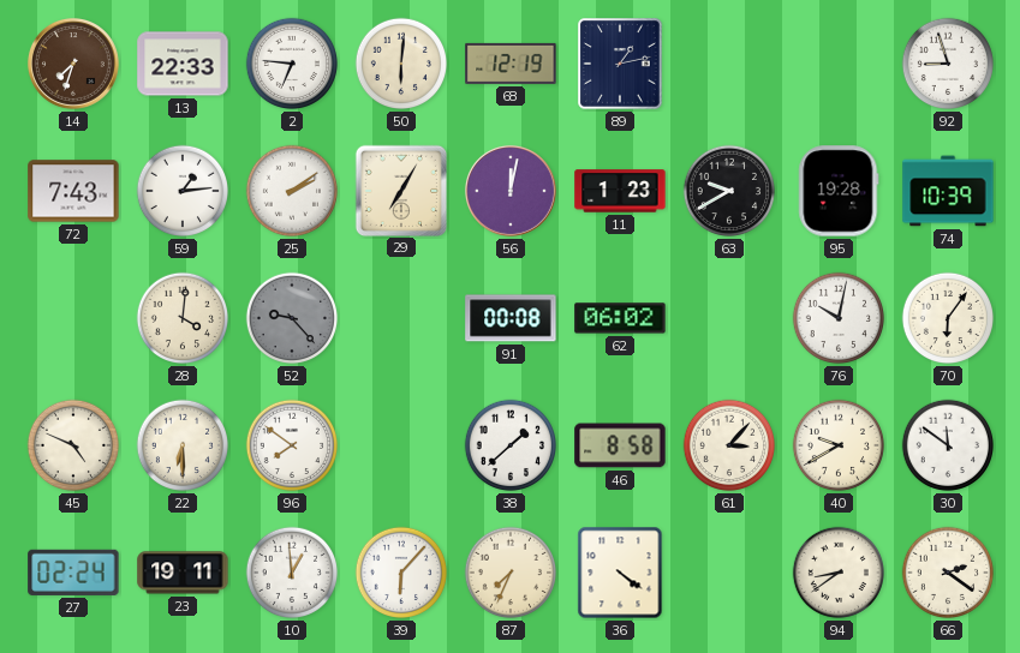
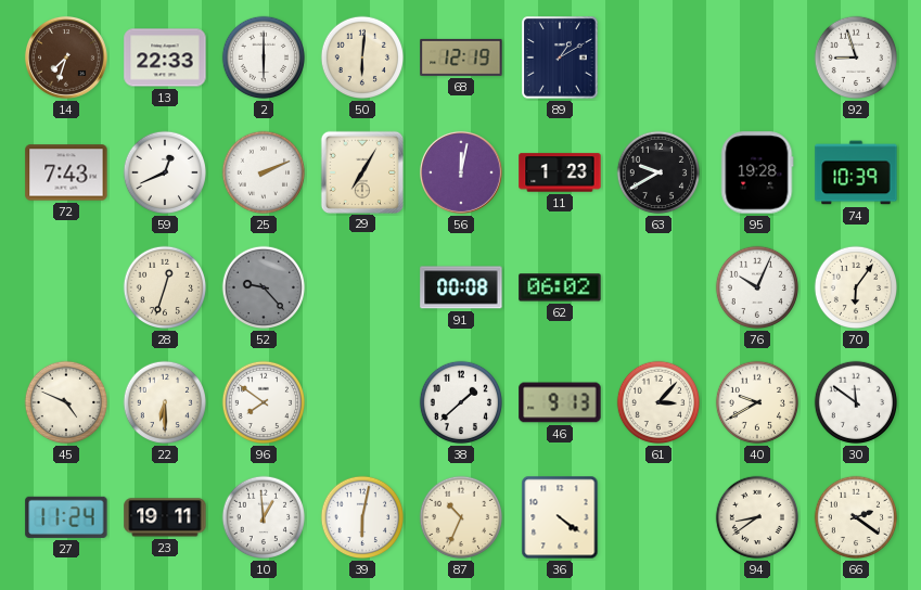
2: 6:46 -> 6:00
89: 1:13 -> 1:10
59: 1:14 -> 12:41
25: 2:09 -> 2:11
28: 4:01 -> 12:33
76: 10:02 -> 10:04
46: 8:58 -> 9:13
27: 02:24 -> 11:24
39: 6:07 -> 6:02
87: 7:34 -> 10:34
